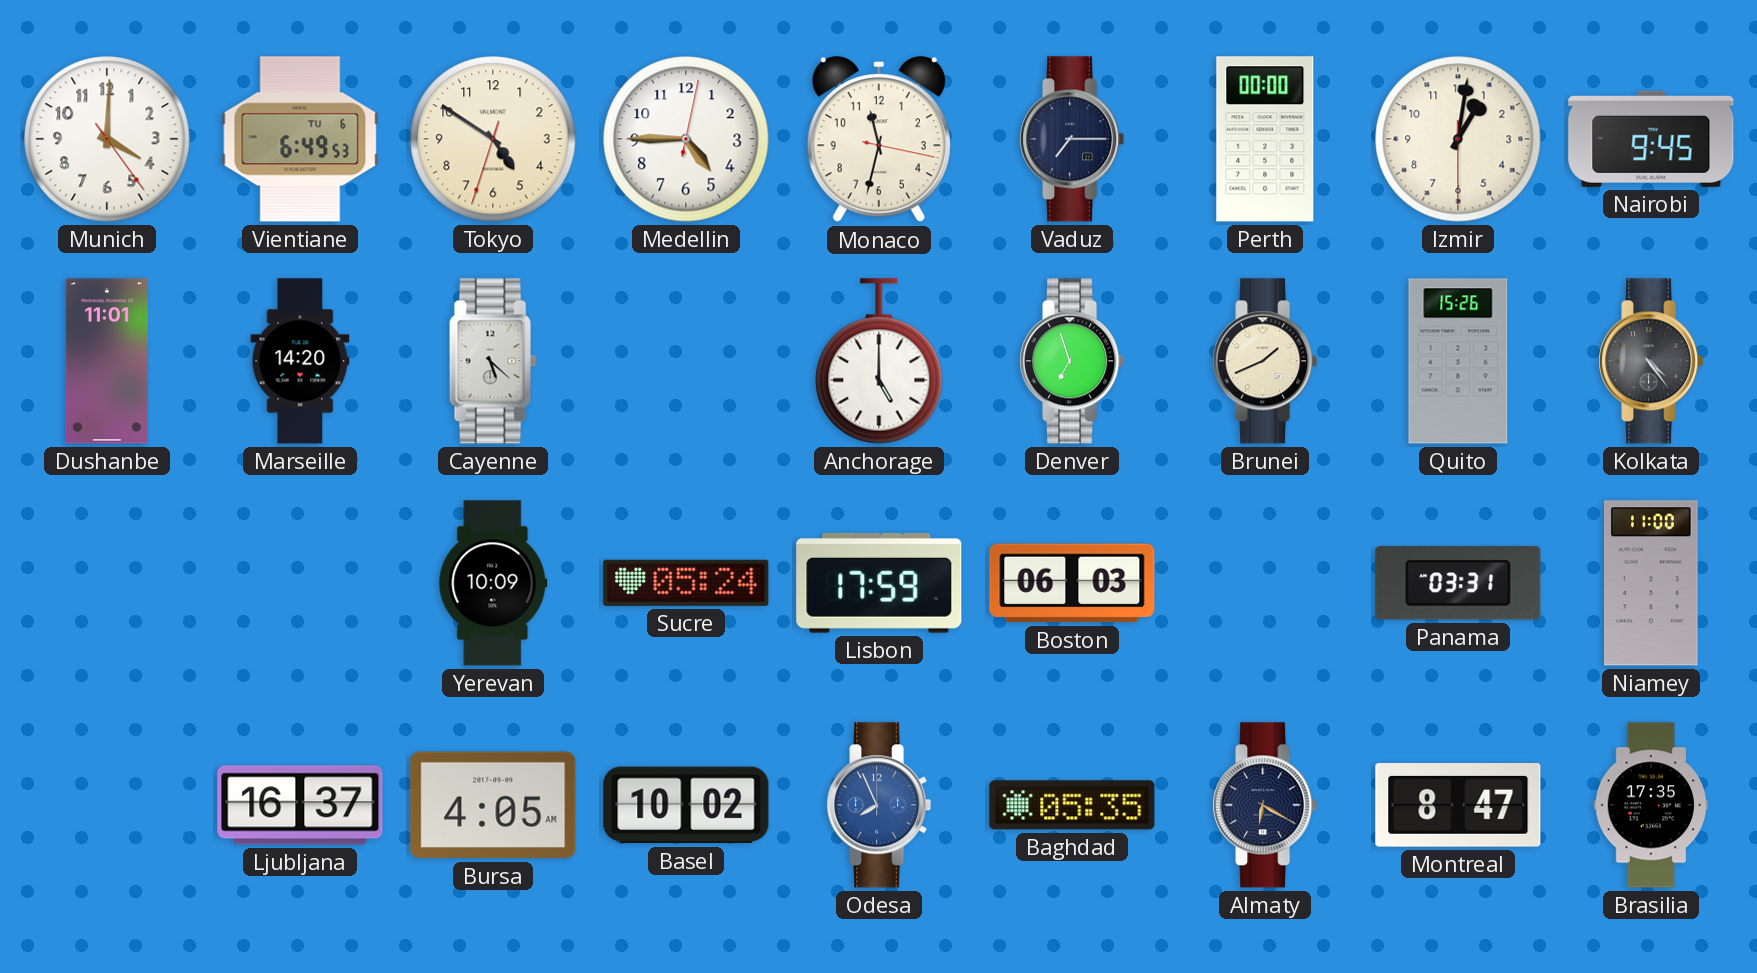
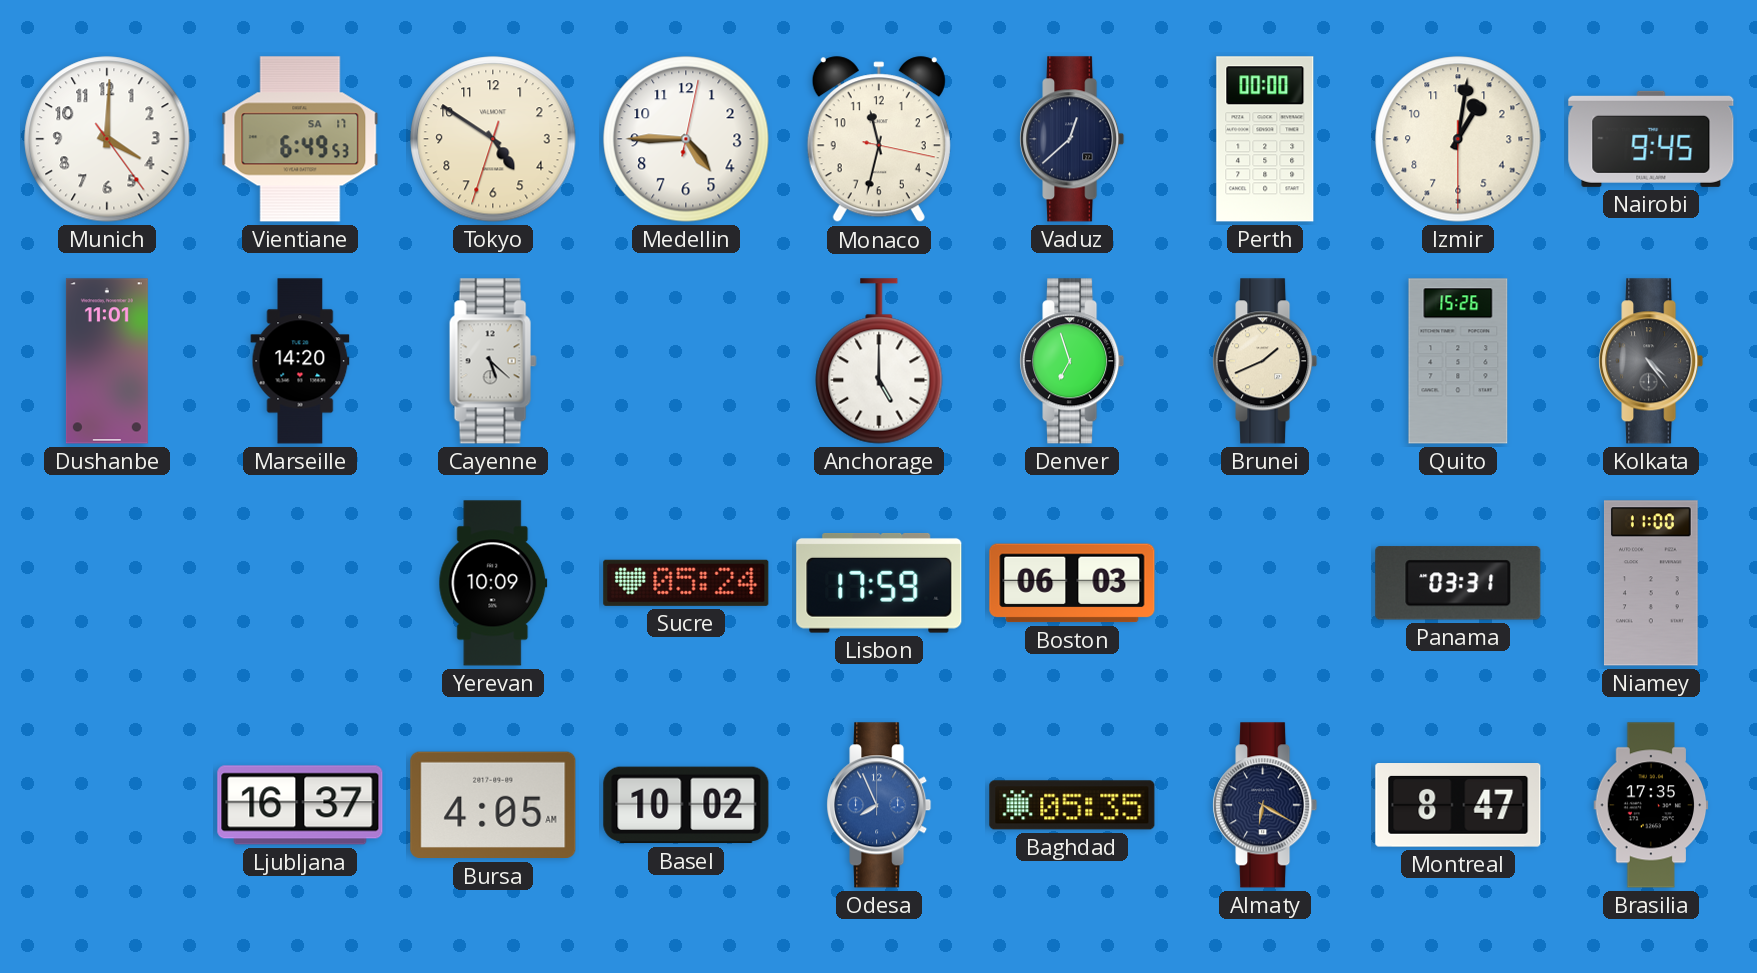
Vientiane date: TU 6 -> SA 17
Vaduz: 7:15 -> 12:38
